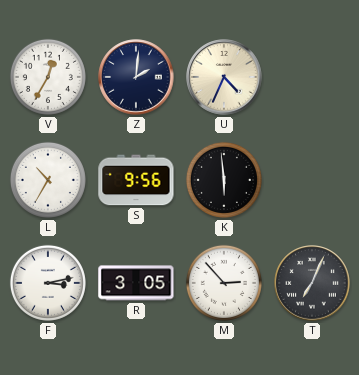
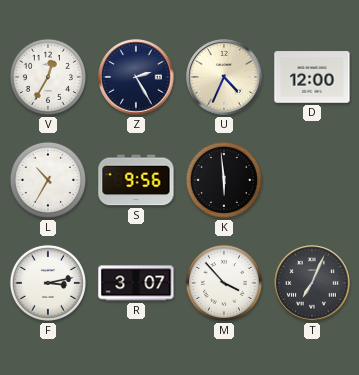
Z: 2:01 -> 2:25
D: none -> 12:00
R: 3:05 -> 3:07
M: 2:53 -> 3:53
